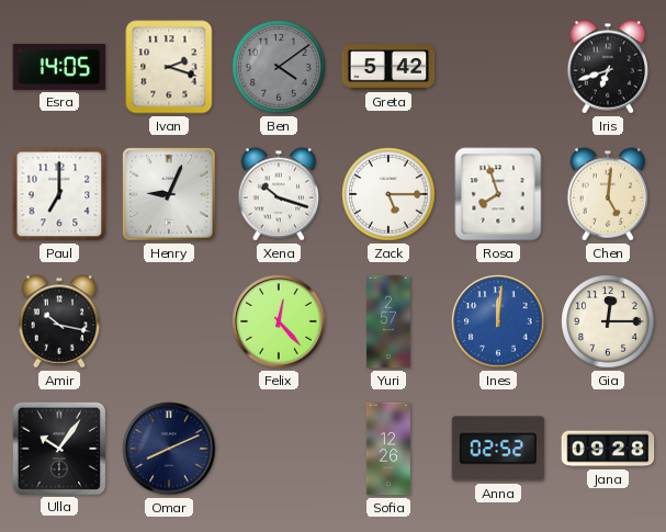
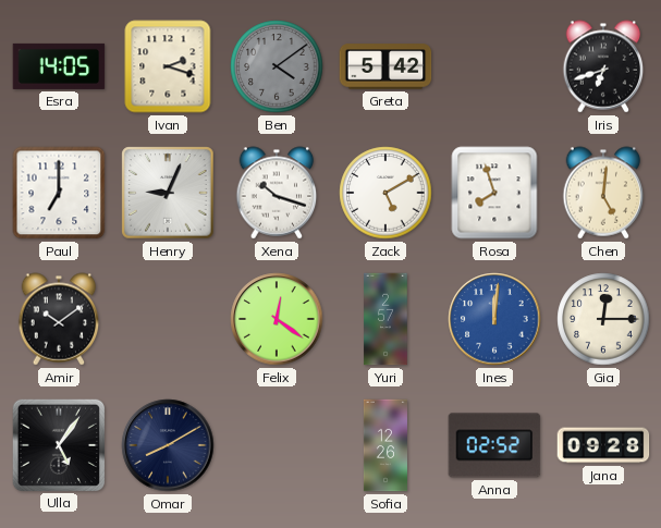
Zack: 5:15 -> 5:10
Amir: 10:17 -> 10:09
Felix: 12:23 -> 12:21
Ulla: 10:06 -> 5:06
Omar: 8:11 -> 8:10
